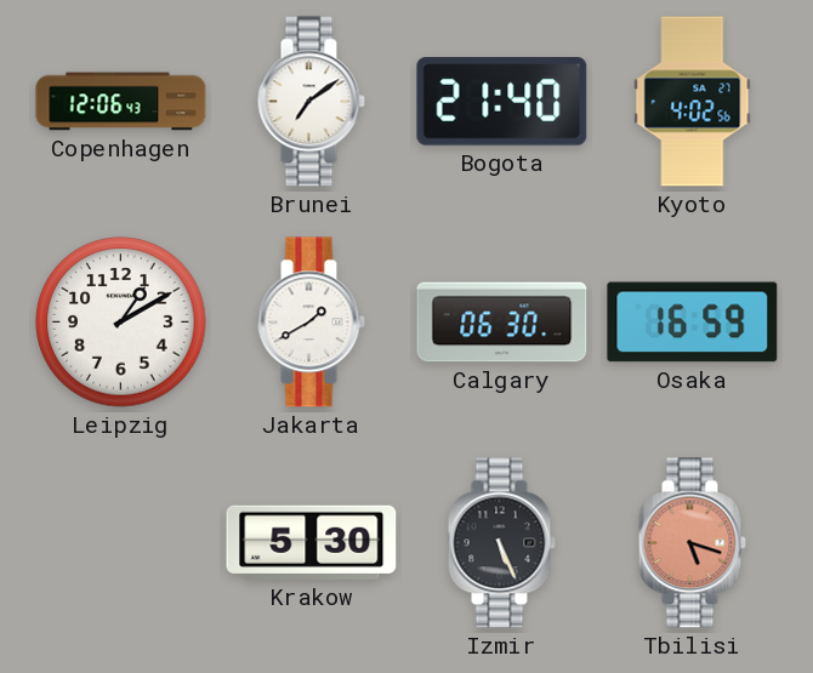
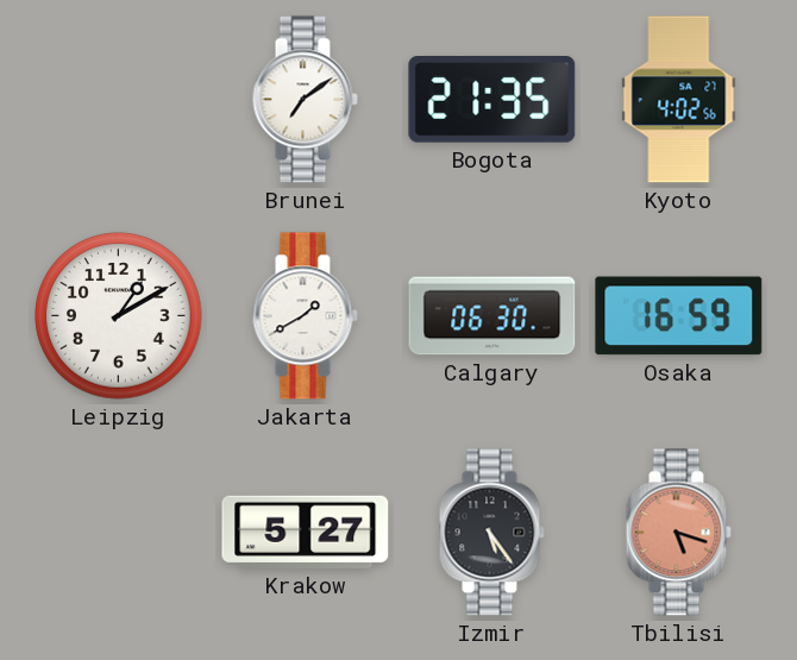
Copenhagen: 12:06 -> none
Bogota: 21:40 -> 21:35
Krakow: 5:30 -> 5:27
Izmir: 5:26 -> 5:24
